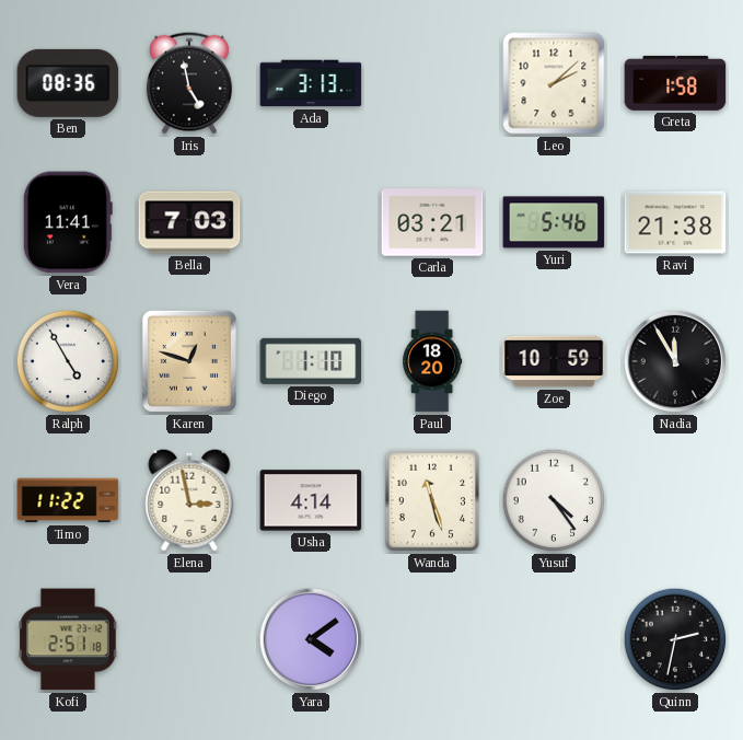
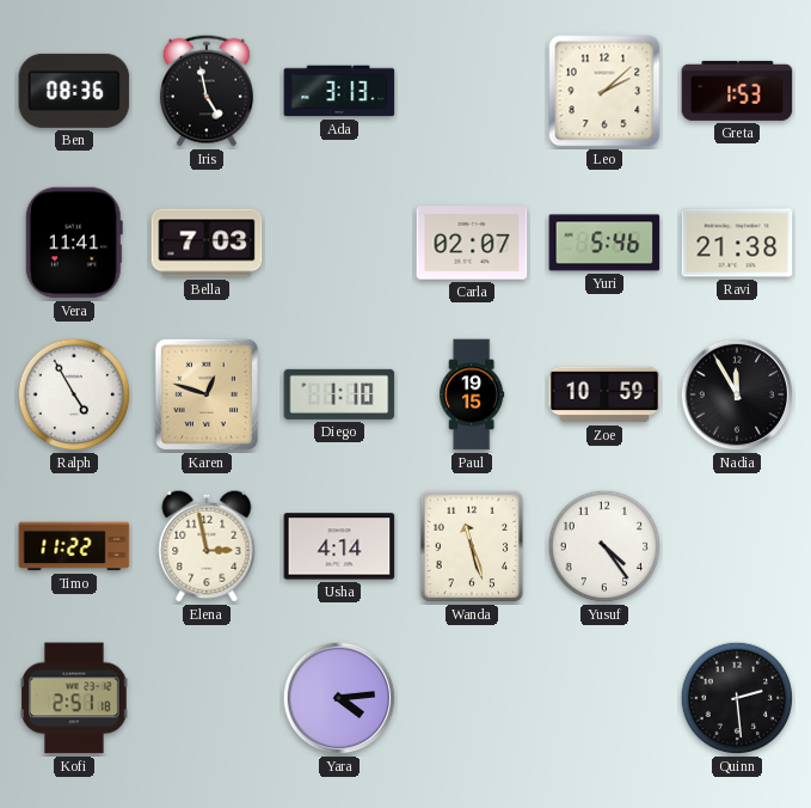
Greta: 1:58 -> 1:53
Carla: 03:21 -> 02:07
Paul: 18:20 -> 19:15
Yara: 4:09 -> 4:14
Quinn: 2:32 -> 2:29
